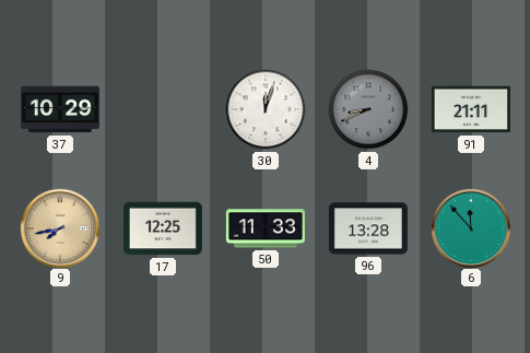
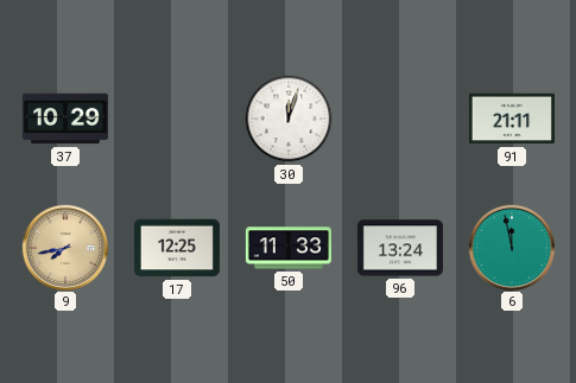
4: 8:41 -> none
96: 13:28 -> 13:24
6: 11:53 -> 11:58
